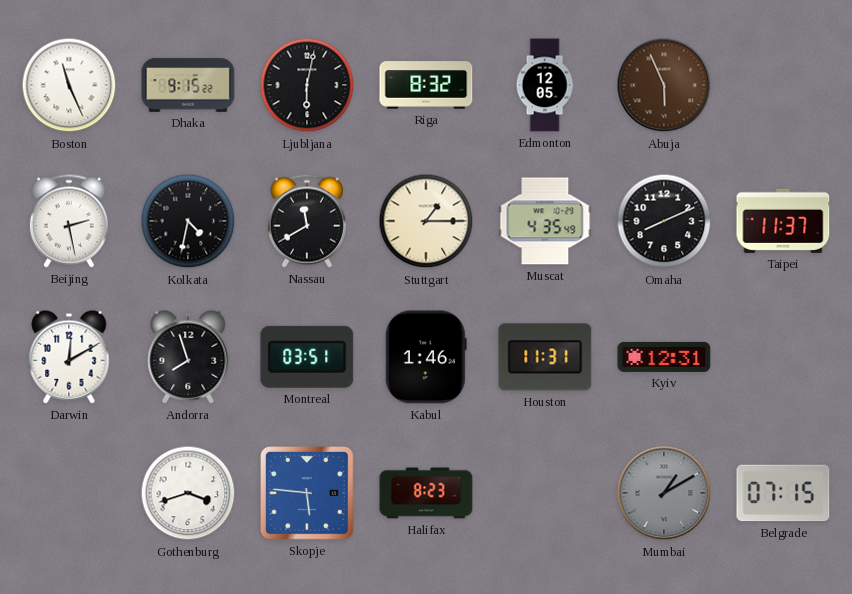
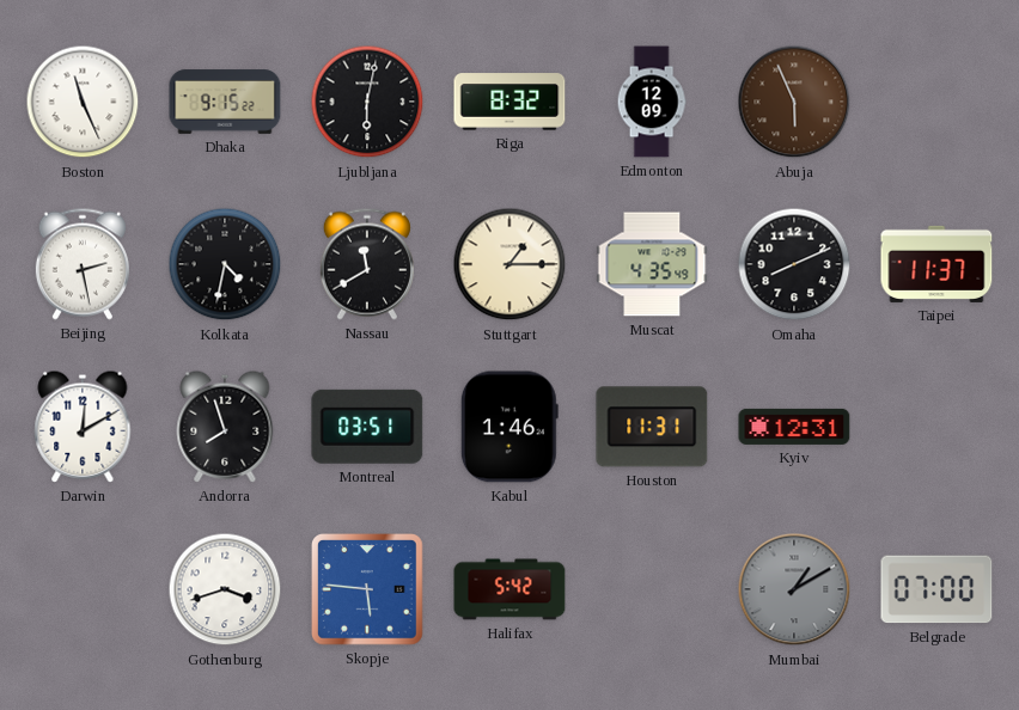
Edmonton: 12:05 -> 12:09
Halifax: 8:23 -> 5:42
Belgrade: 07:15 -> 07:00
